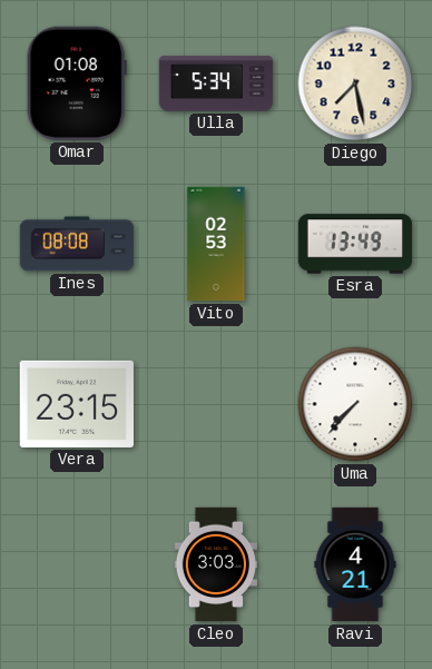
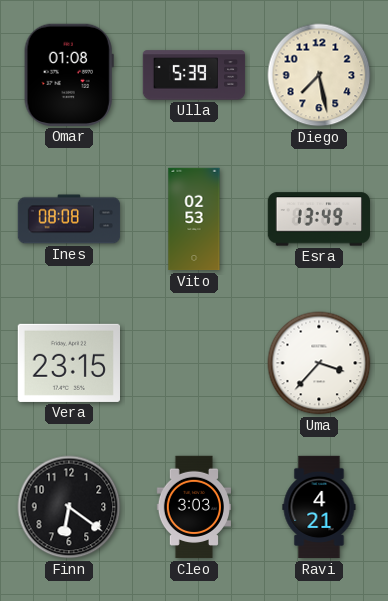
Ulla: 5:34 -> 5:39
Uma: 7:37 -> 3:37
Finn: none -> 6:21
